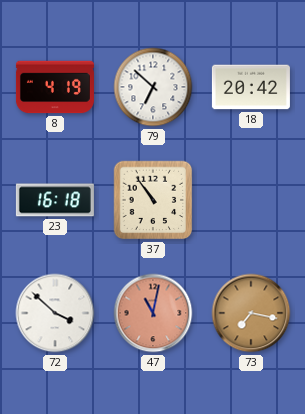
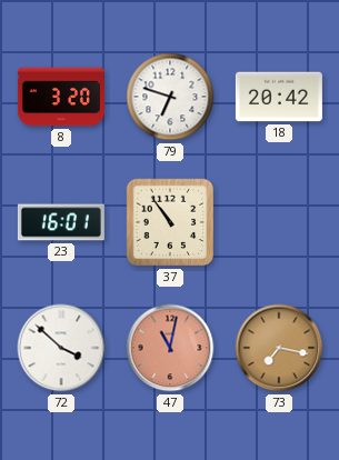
8: 4:19 -> 3:20
79: 6:52 -> 6:48
23: 16:18 -> 16:01
